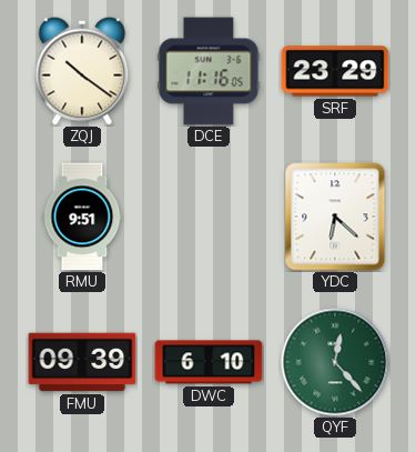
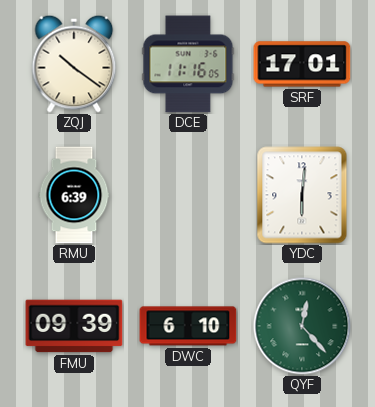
SRF: 23:29 -> 17:01
RMU: 9:51 -> 6:39
YDC: 6:22 -> 6:01
